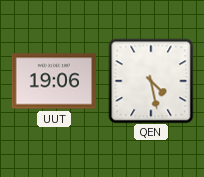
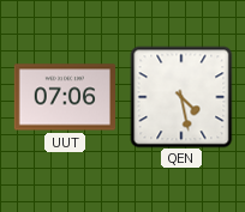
UUT: 19:06 -> 07:06
